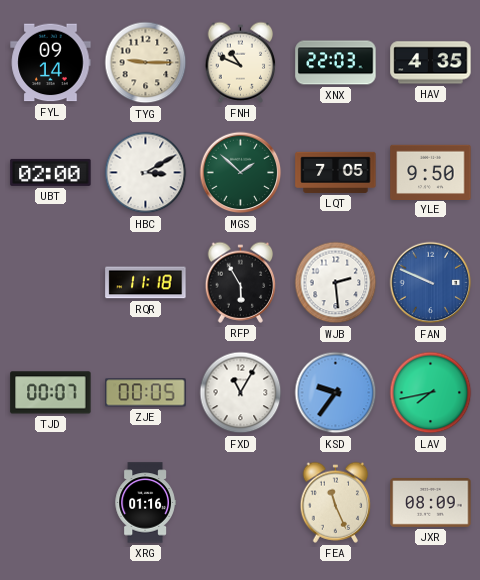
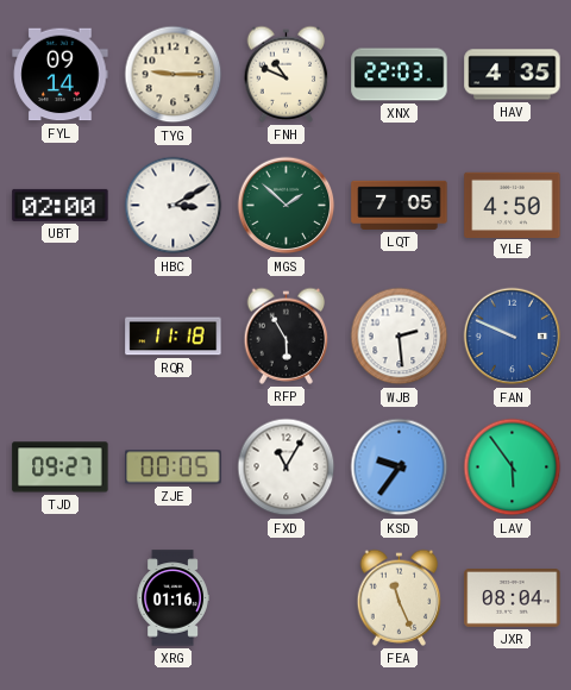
YLE: 9:50 -> 4:50
TJD: 00:07 -> 09:27
LAV: 7:43 -> 5:54
JXR: 08:09 -> 08:04
